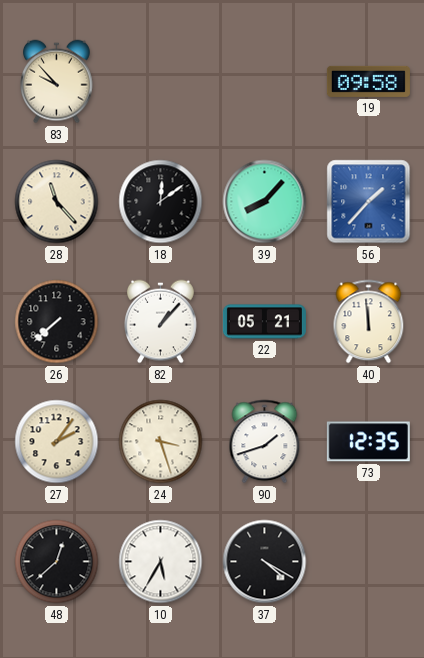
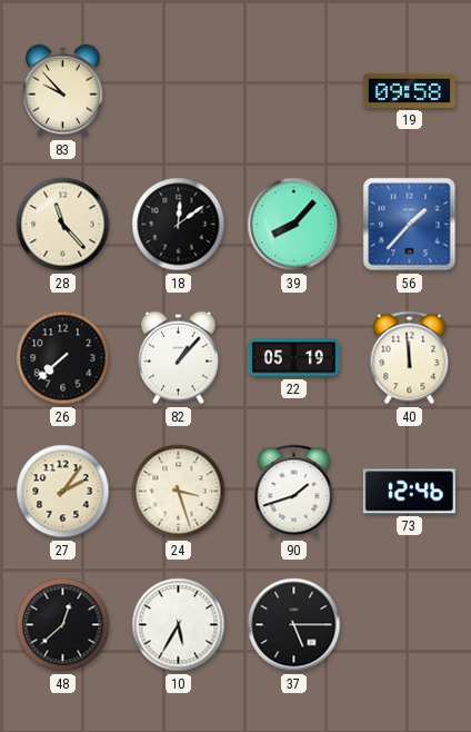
22: 05:21 -> 05:19
73: 12:35 -> 12:46
37: 4:20 -> 5:15
